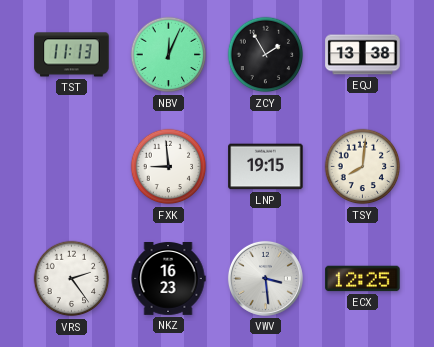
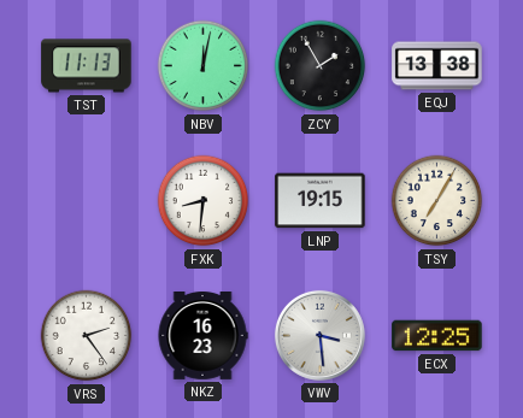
NBV: 12:04 -> 12:02
FXK: 8:59 -> 8:31
TSY: 8:01 -> 7:05
